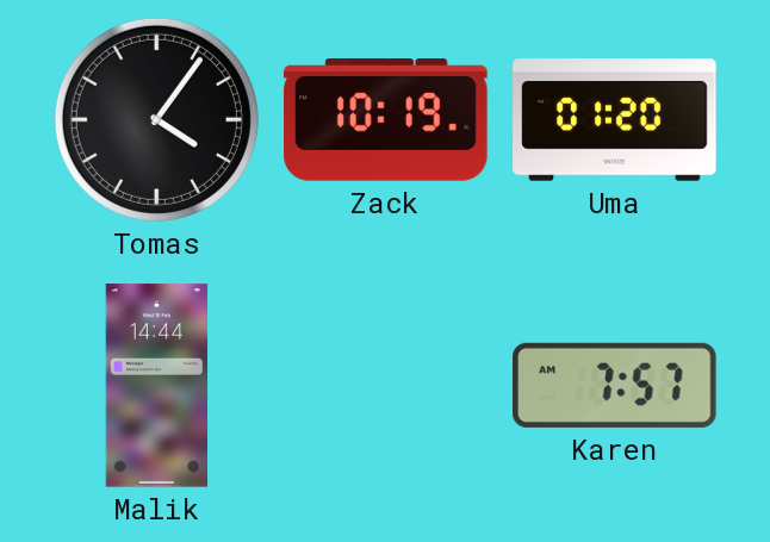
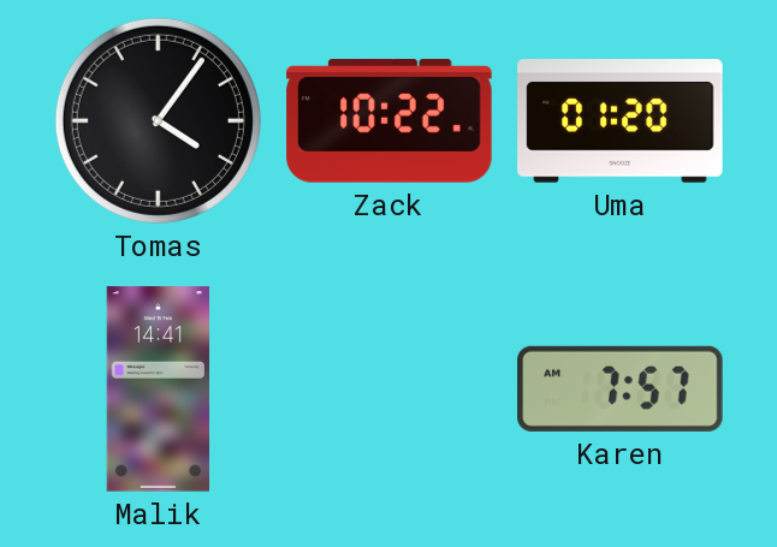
Zack: 10:19 -> 10:22
Malik: 14:44 -> 14:41
